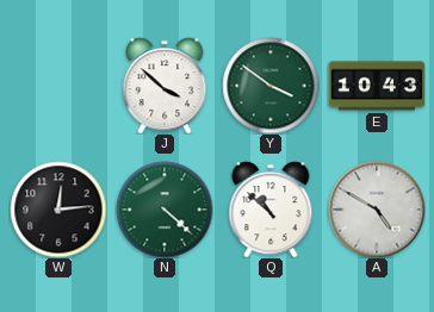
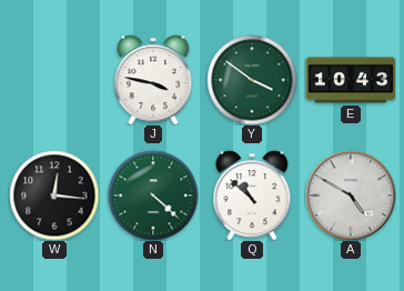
J: 3:52 -> 3:47
W: 12:14 -> 12:16
